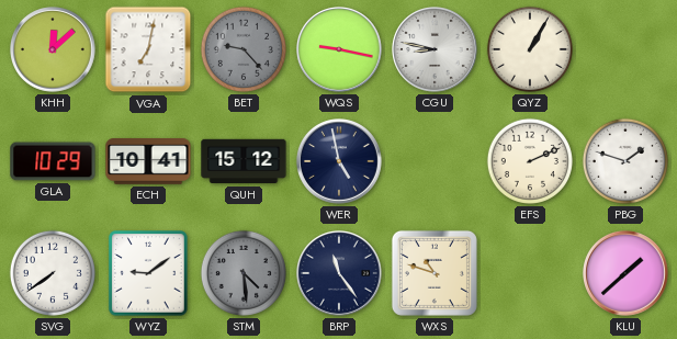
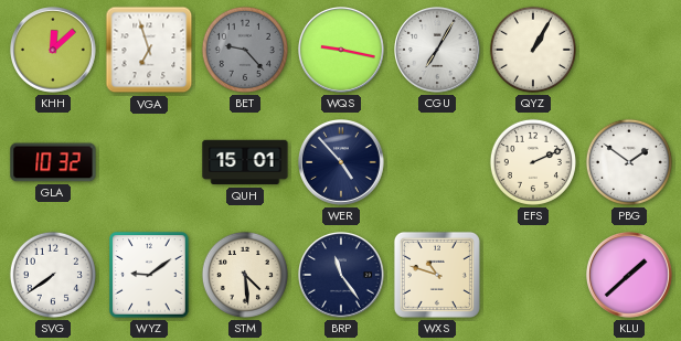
VGA: 7:02 -> 6:57
CGU: 8:47 -> 7:05
GLA: 10:29 -> 10:32
ECH: 10:41 -> none
QUH: 15:12 -> 15:01
WER: 4:58 -> 4:53
PBG: 1:48 -> 1:51
STM dial: grey -> cream
